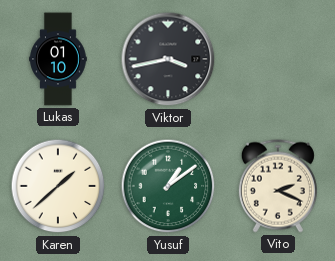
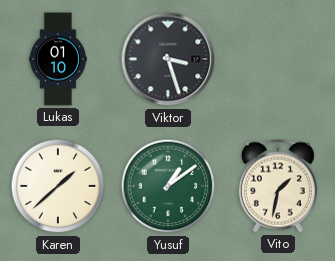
Viktor: 3:43 -> 3:27
Vito: 2:19 -> 1:32
